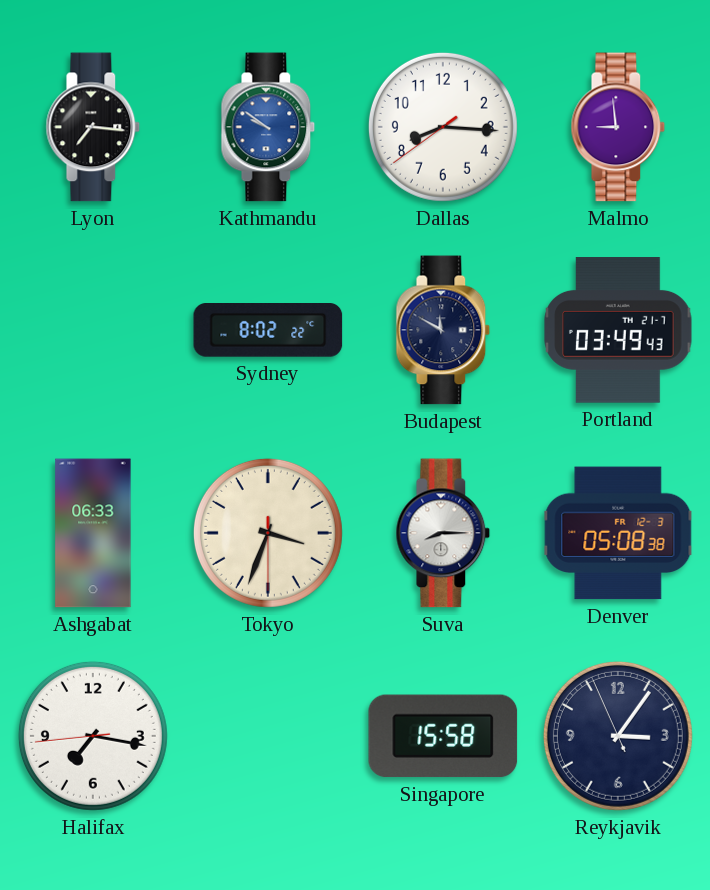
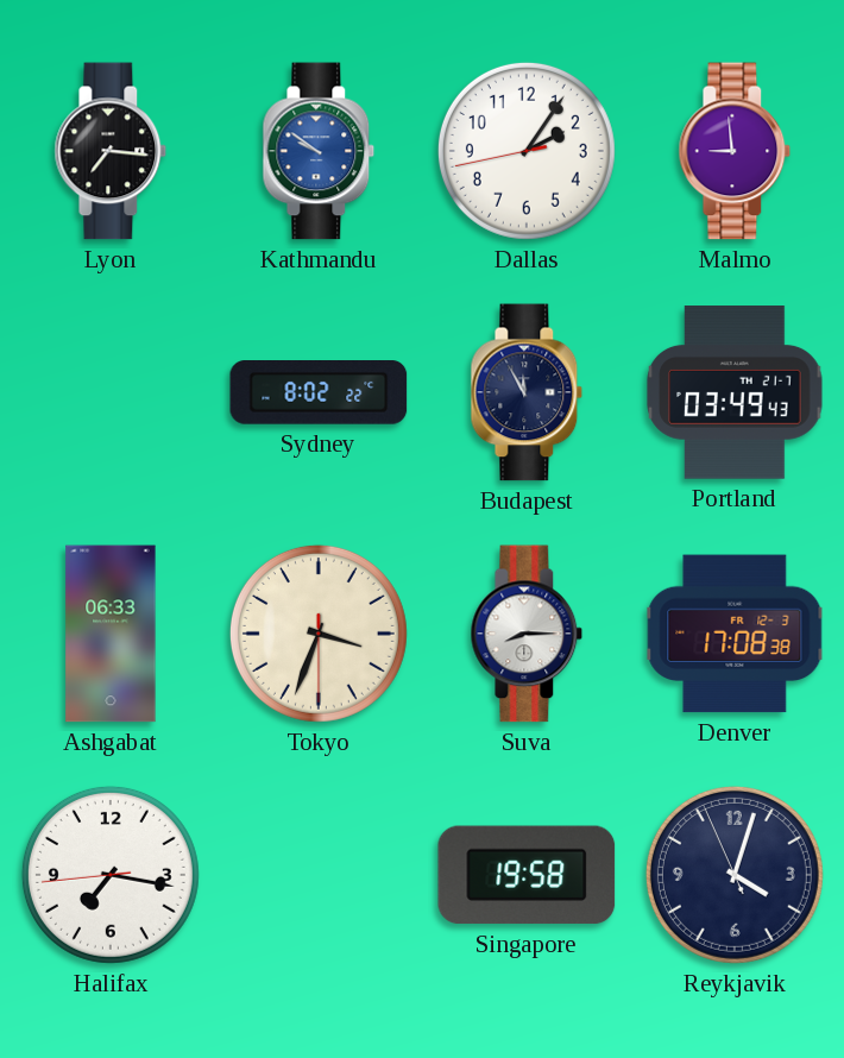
Dallas: 8:15 -> 2:05
Budapest: 11:50 -> 11:55
Denver: 05:08 -> 17:08
Singapore: 15:58 -> 19:58
Reykjavik: 3:05 -> 4:02
